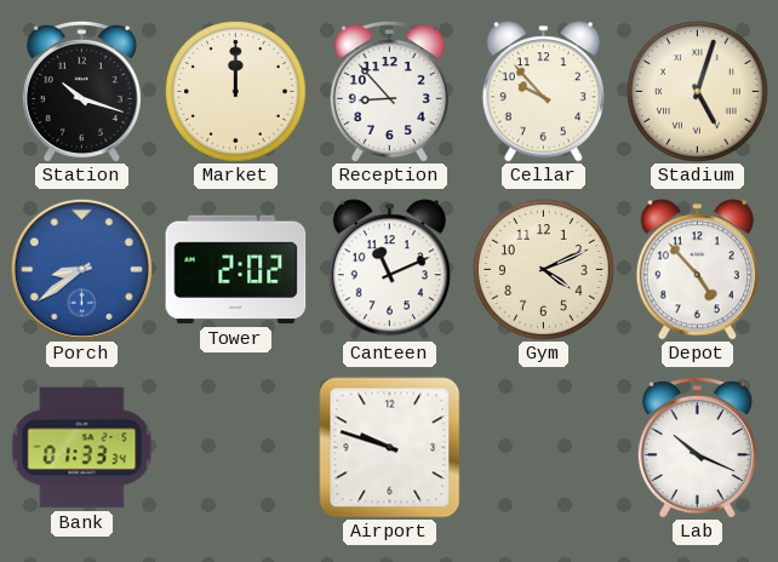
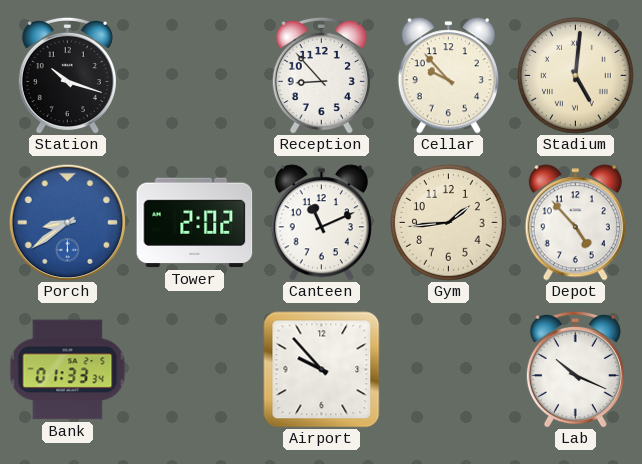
Market: 12:00 -> none
Stadium: 5:03 -> 5:01
Gym: 4:11 -> 1:44
Airport: 9:48 -> 9:53
